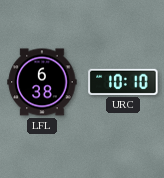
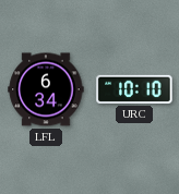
LFL: 6:38 -> 6:34
